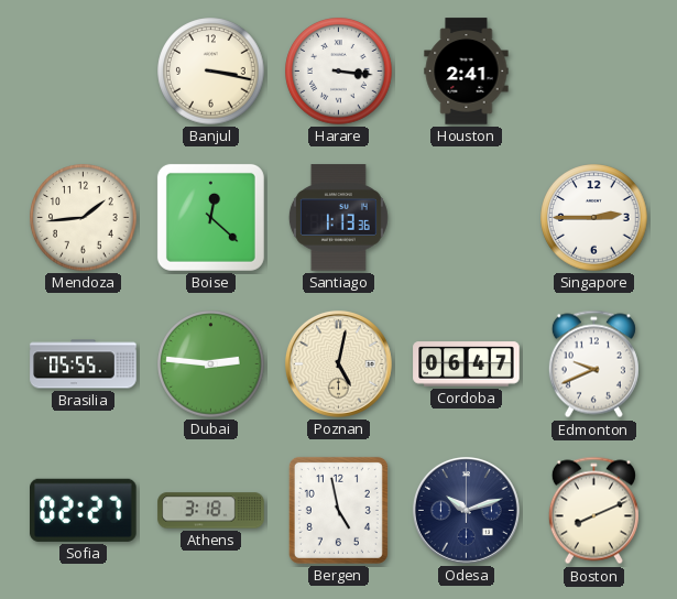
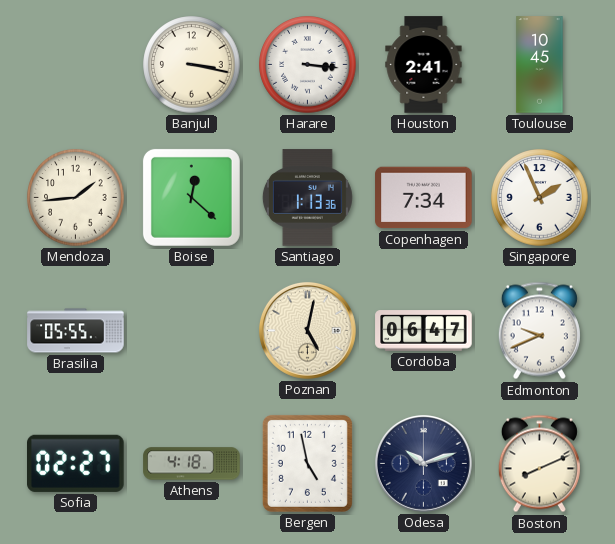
Toulouse: none -> 10:45
Copenhagen: none -> 7:34
Singapore: 2:45 -> 1:56
Dubai: 2:46 -> none
Athens: 3:18 -> 4:18
